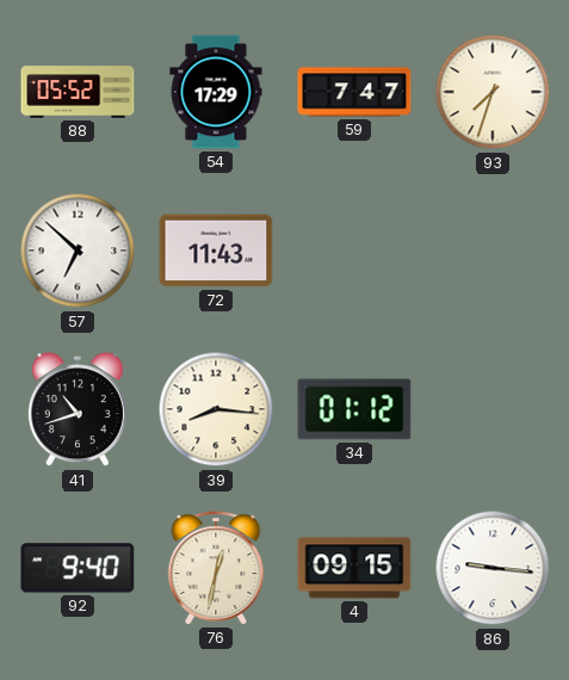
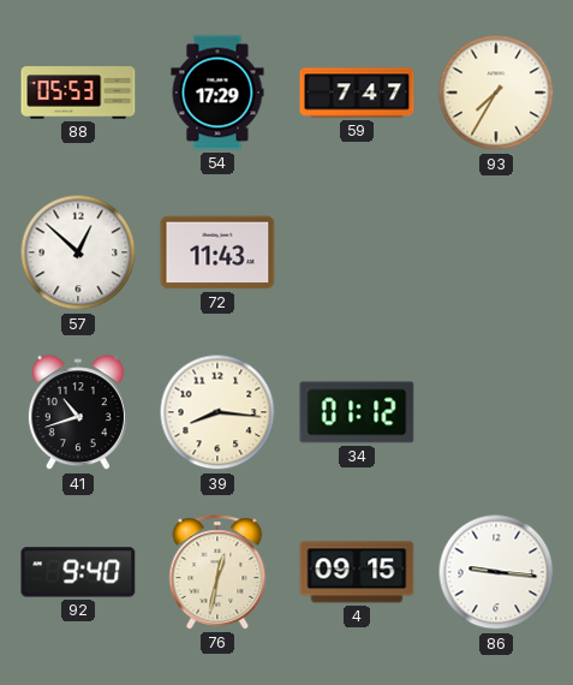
88: 05:52 -> 05:53
93: 7:33 -> 7:35
57: 6:52 -> 12:52
